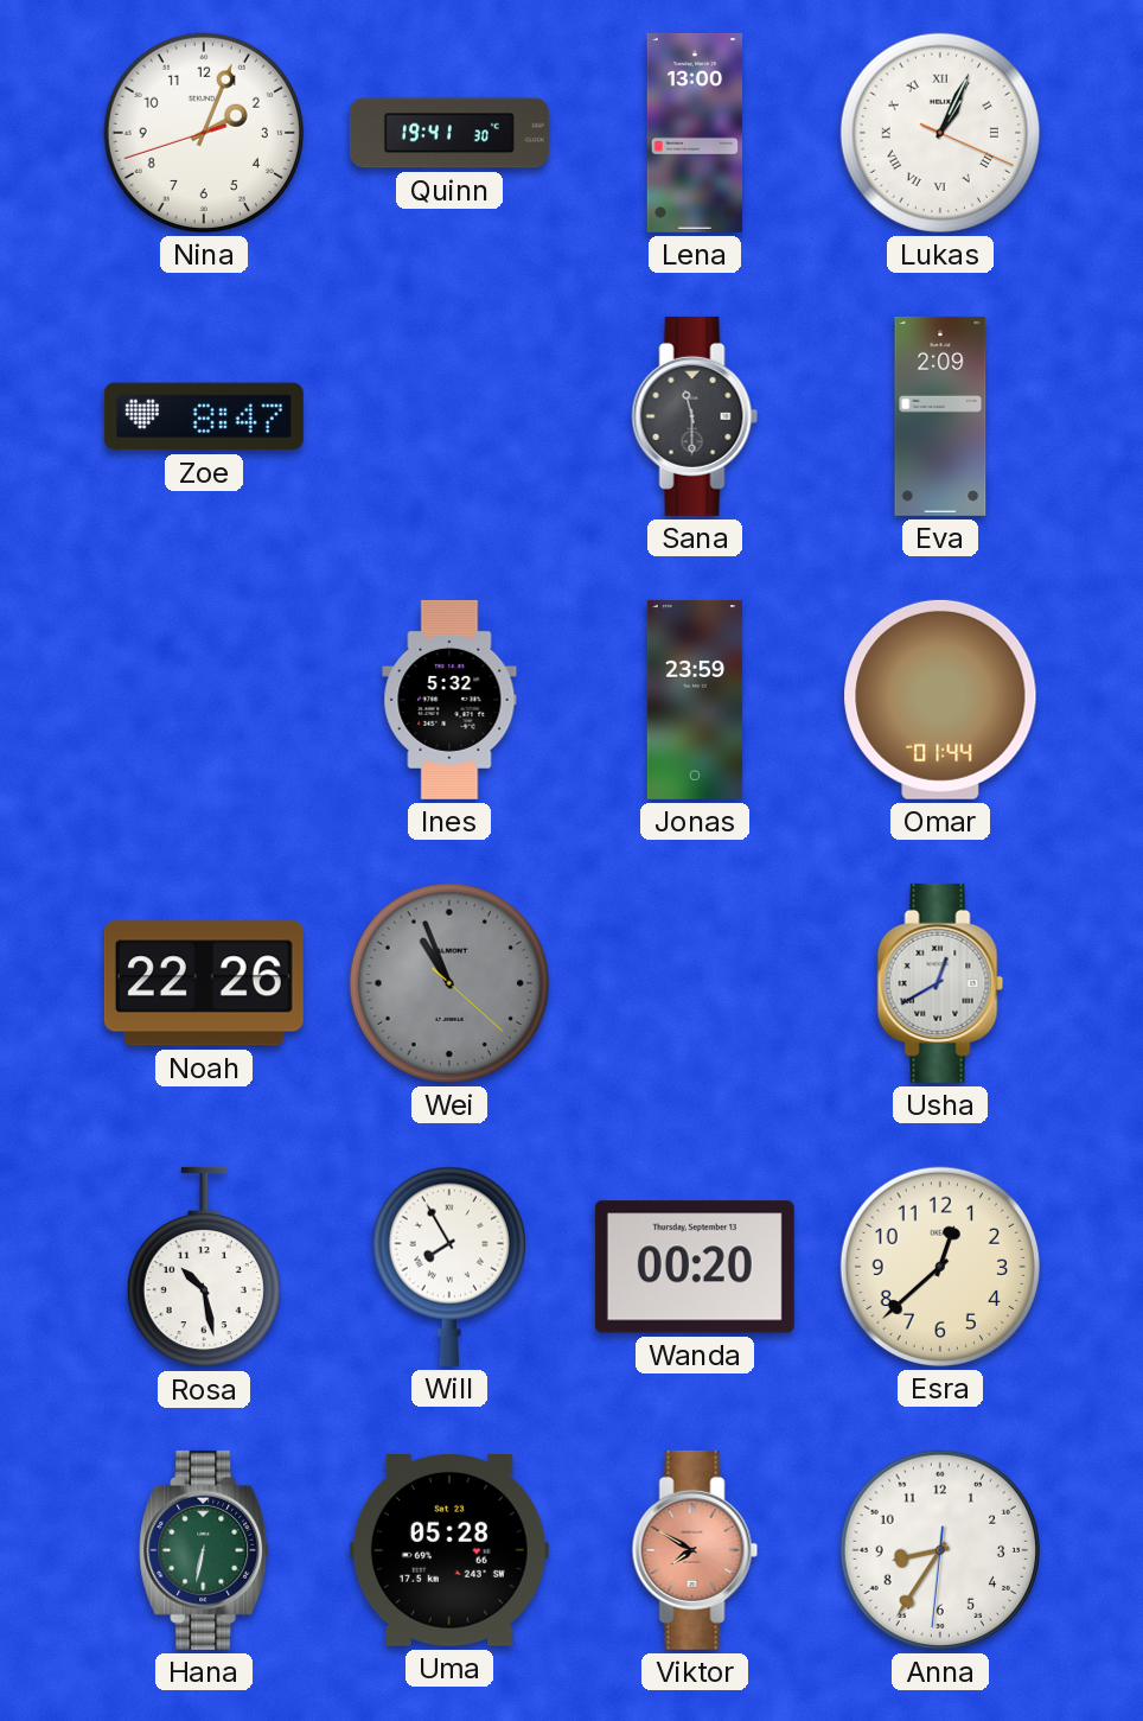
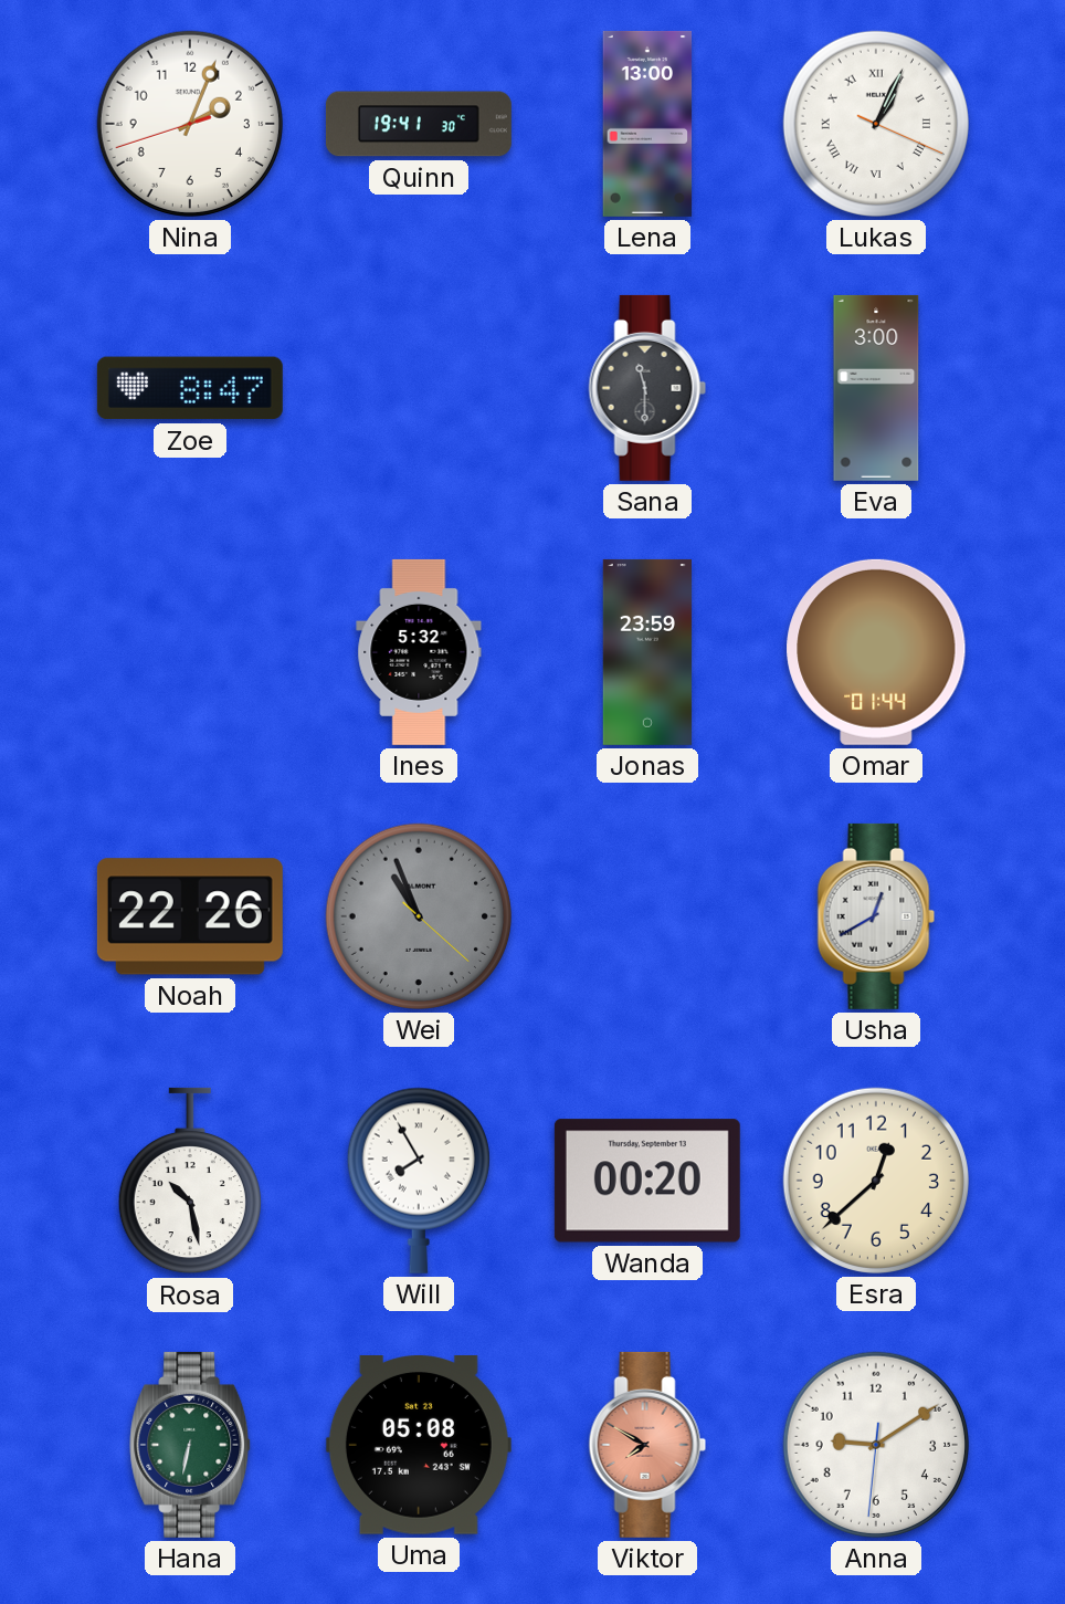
Eva: 2:09 -> 3:00
Uma: 05:28 -> 05:08
Anna: 8:35 -> 9:09
